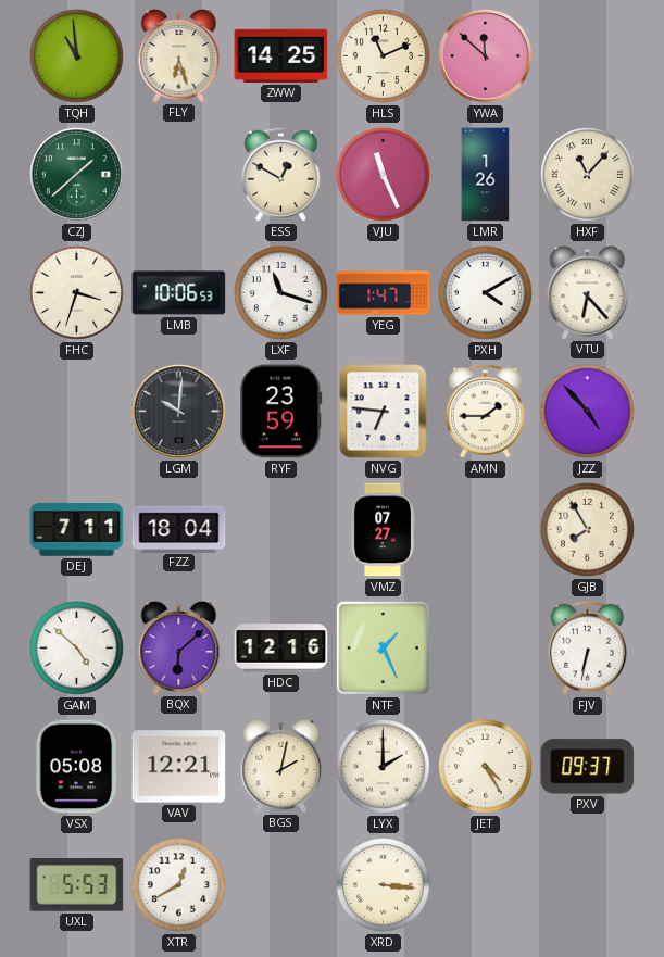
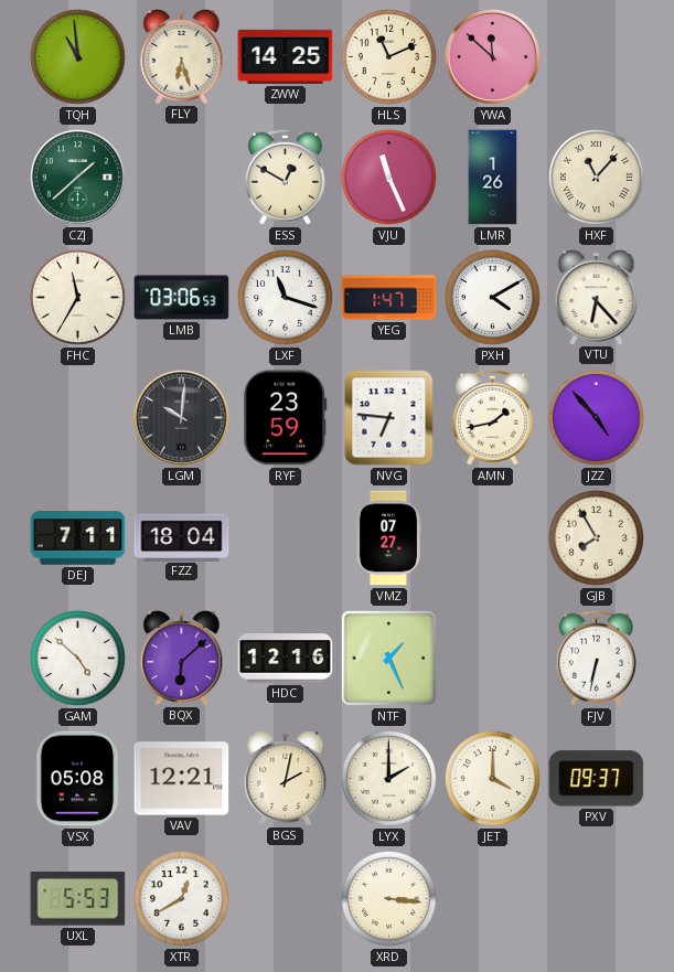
FHC: 3:33 -> 11:35
LMB: 10:06 -> 03:06
AMN: 1:45 -> 1:43
JET: 4:25 -> 4:00
